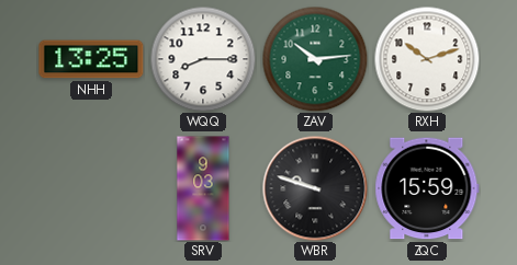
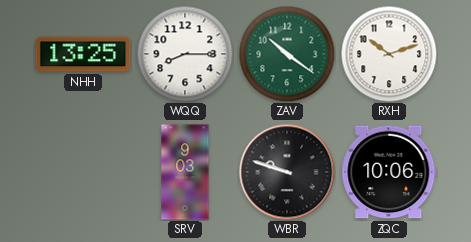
ZAV: 10:14 -> 10:21
ZQC: 15:59 -> 10:06
